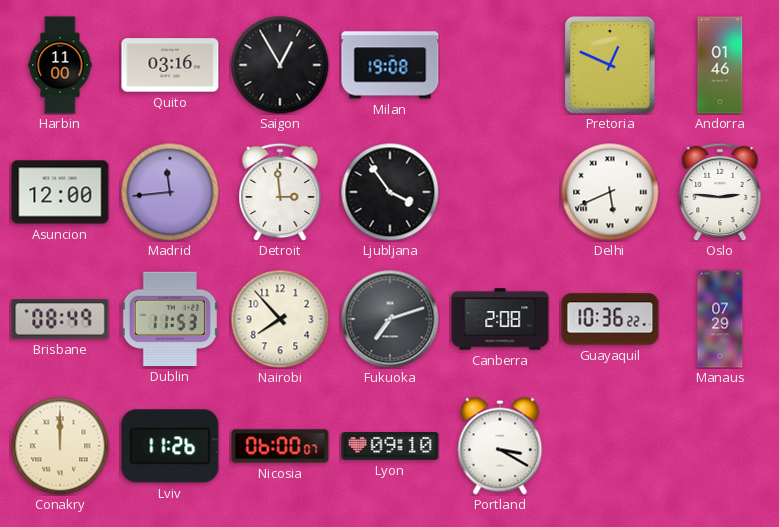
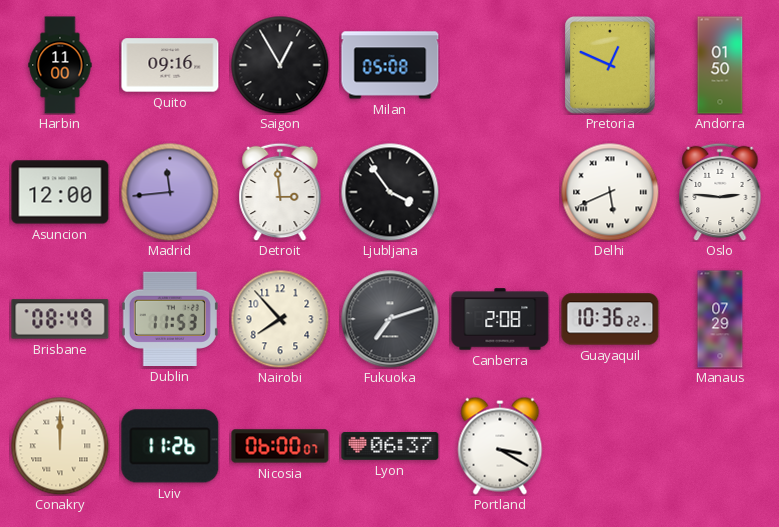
Quito: 03:16 -> 09:16
Milan: 19:08 -> 05:08
Andorra: 01:46 -> 01:50
Lyon: 09:10 -> 06:37
